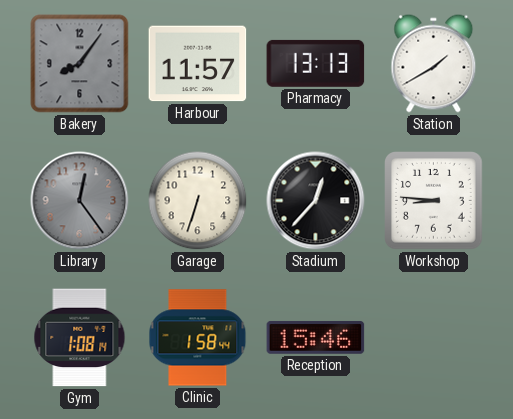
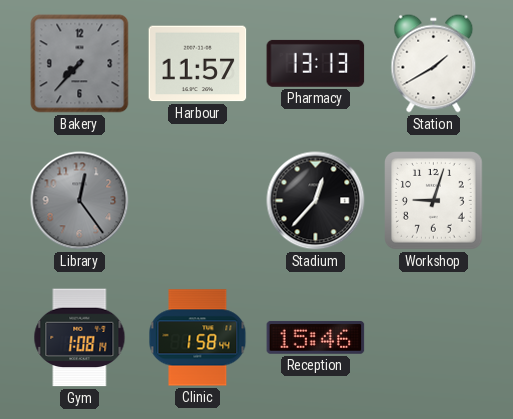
Bakery: 8:06 -> 7:37
Garage: 6:33 -> none
Workshop: 8:46 -> 9:03
